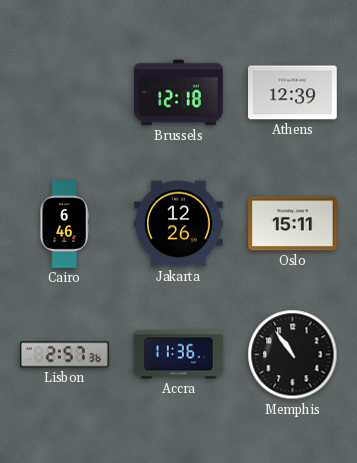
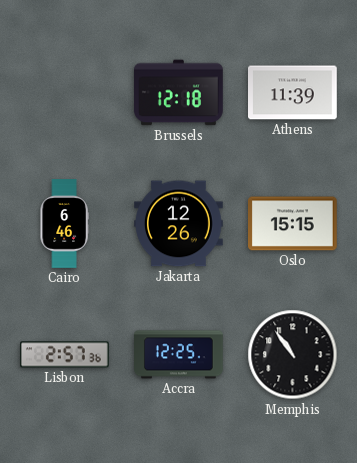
Athens: 12:39 -> 11:39
Oslo: 15:11 -> 15:15
Accra: 11:36 -> 12:25
